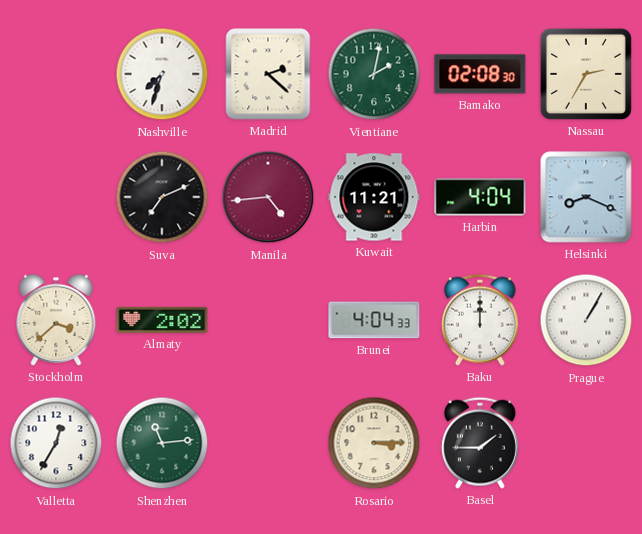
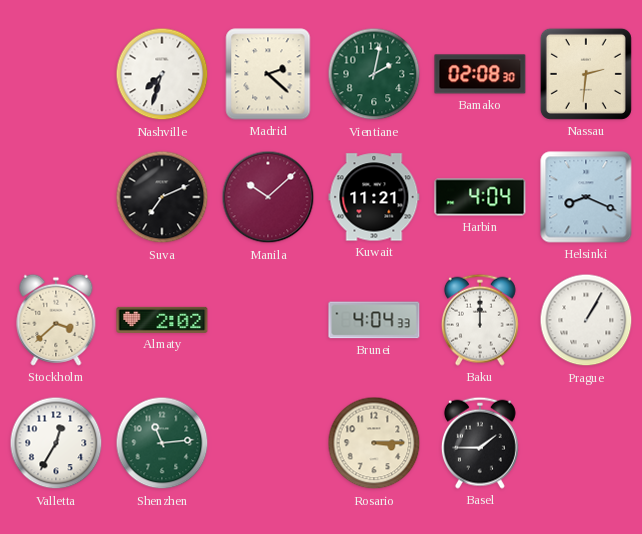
Nassau: 2:35 -> 2:31
Manila: 4:44 -> 10:08
